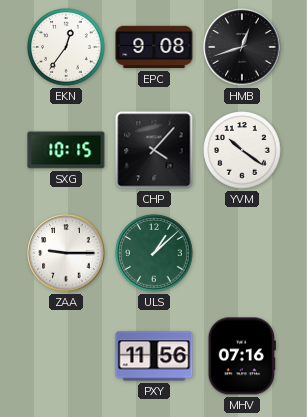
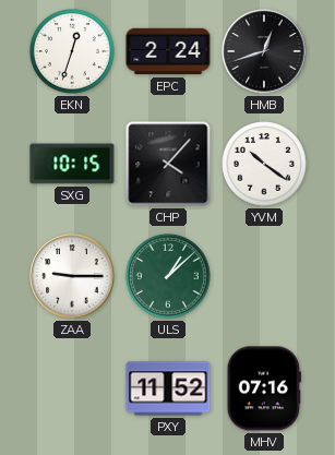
EKN: 12:36 -> 12:33
EPC: 9:08 -> 2:24
PXY: 11:56 -> 11:52
